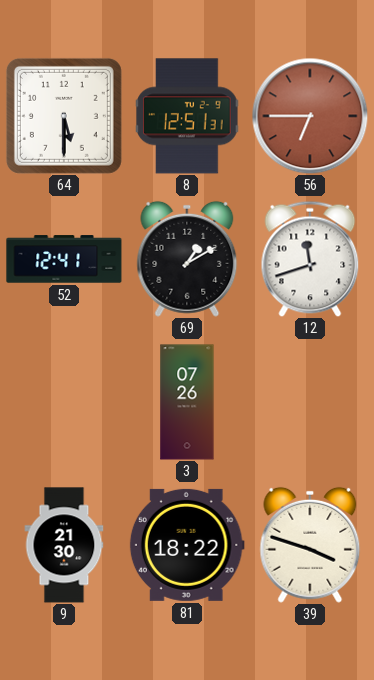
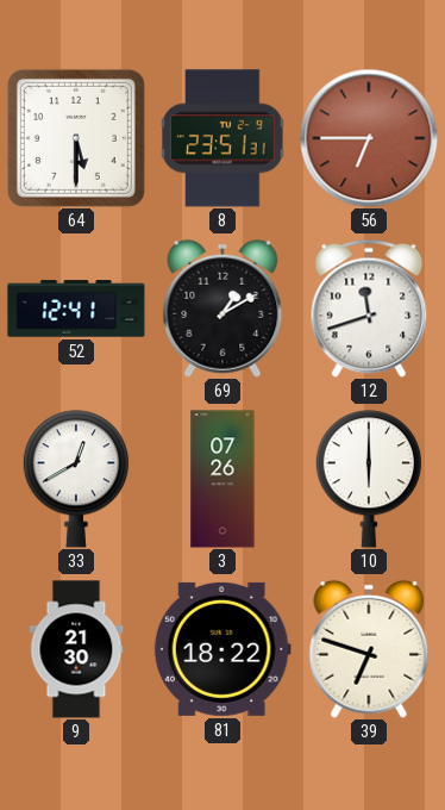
8: 12:51 -> 23:51
33: none -> 12:40
10: none -> 6:00
39: 3:48 -> 6:48
